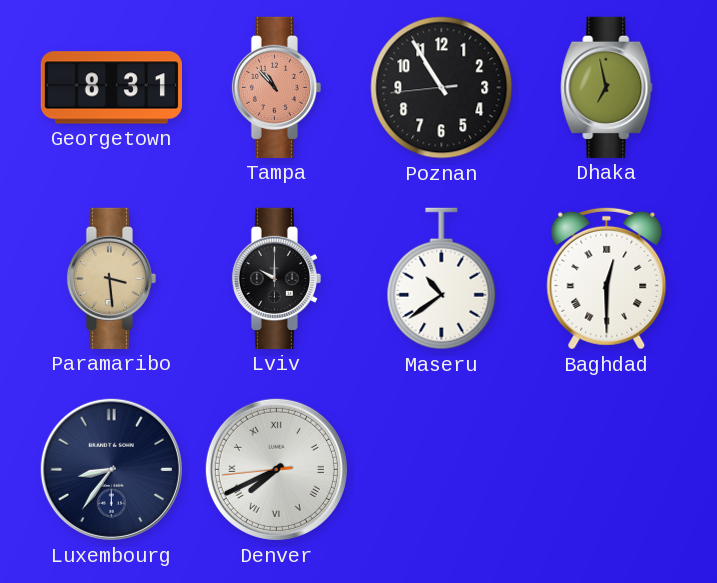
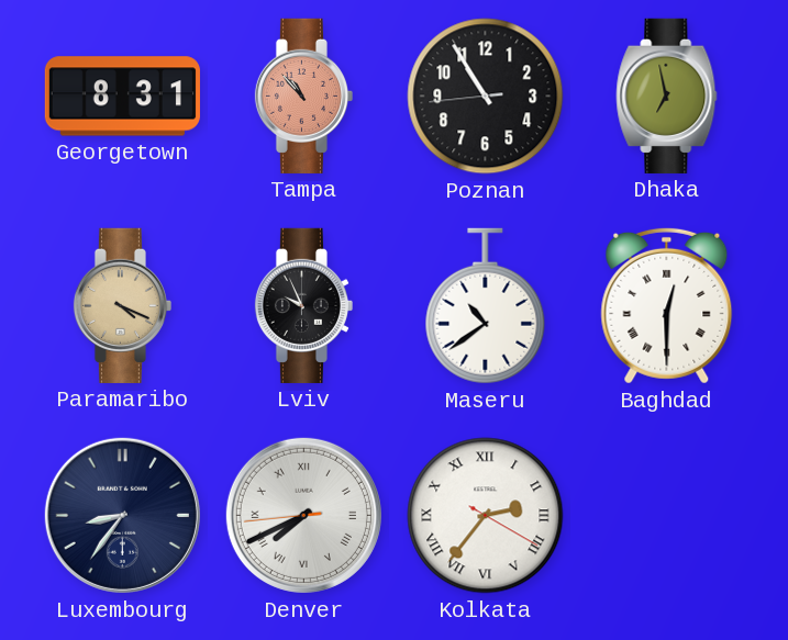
Paramaribo: 3:29 -> 4:19
Lviv: 10:00 -> 9:56
Kolkata: none -> 2:36
